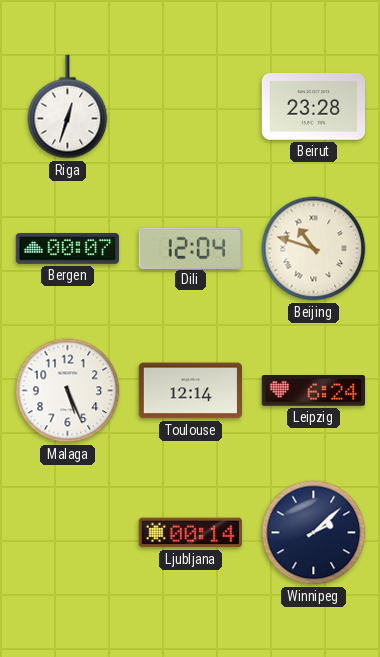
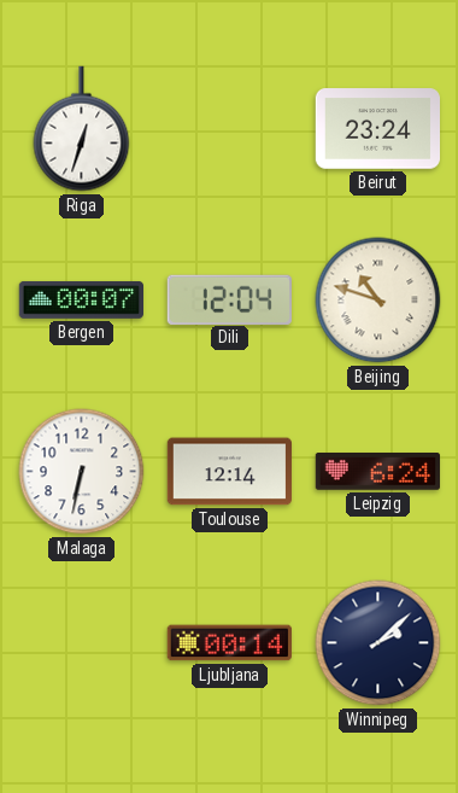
Beirut: 23:28 -> 23:24
Malaga: 5:26 -> 6:32
